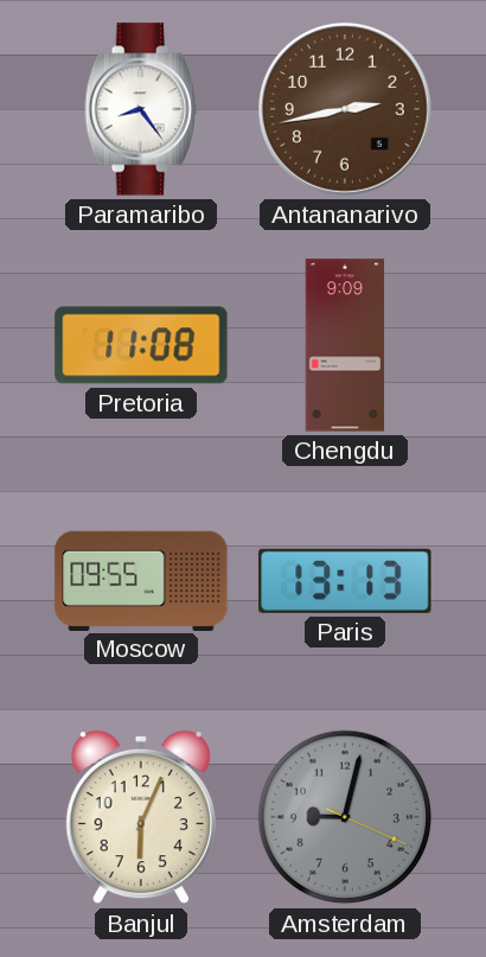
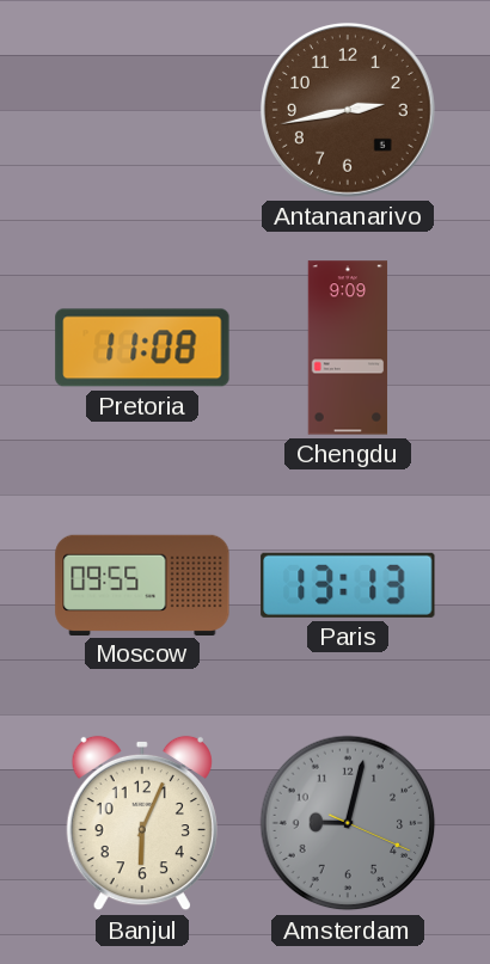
Paramaribo: 8:24 -> none
